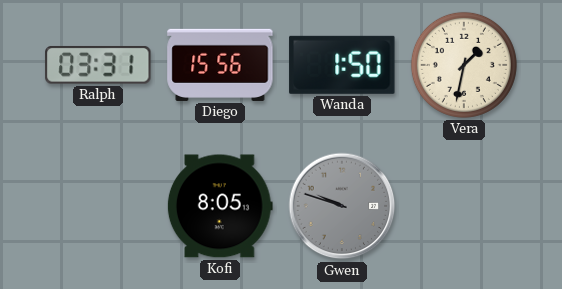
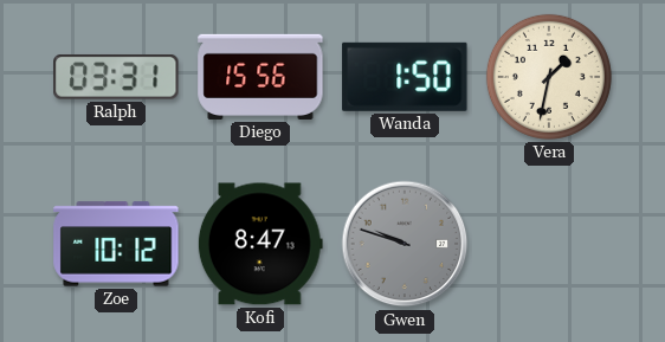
Zoe: none -> 10:12
Kofi: 8:05 -> 8:47
